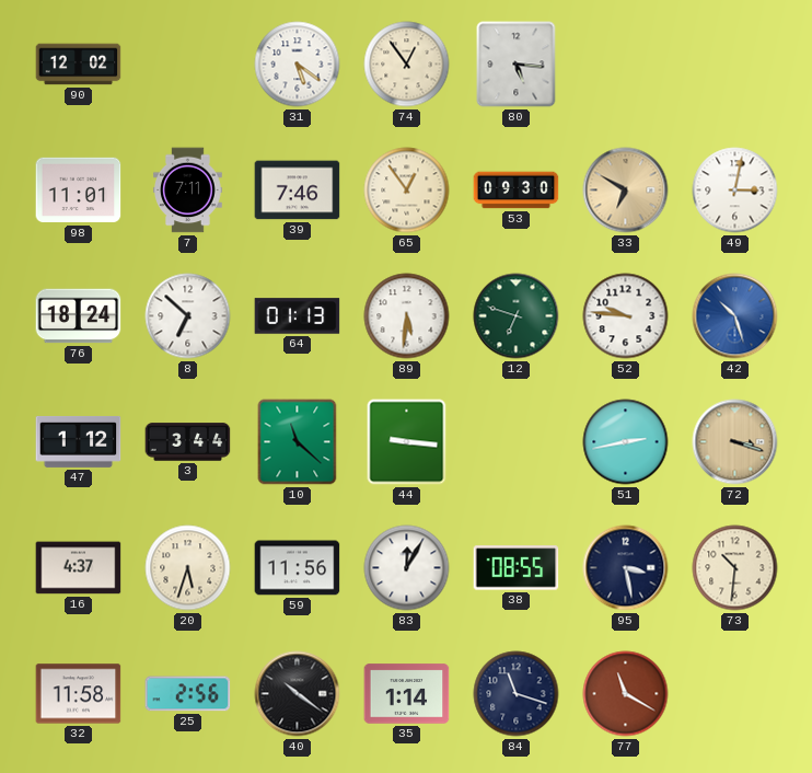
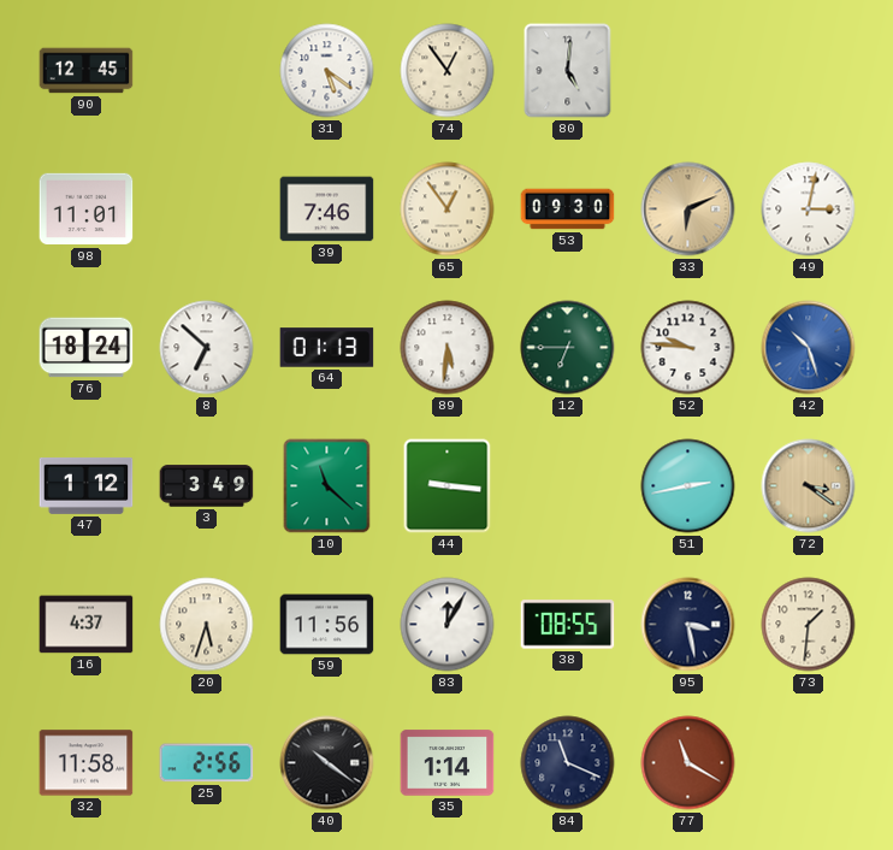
90: 12:02 -> 12:45
80: 5:16 -> 5:01
7: 7:11 -> none
33: 6:50 -> 6:11
12: 6:48 -> 6:45
3: 3:44 -> 3:49
72: 3:18 -> 3:21
73: 10:31 -> 1:31
84: 11:18 -> 11:19
